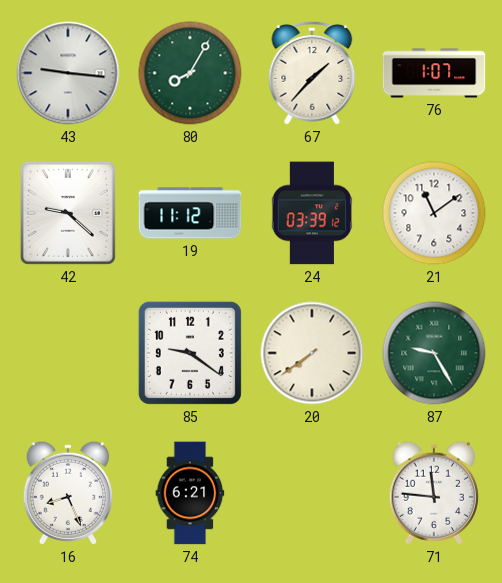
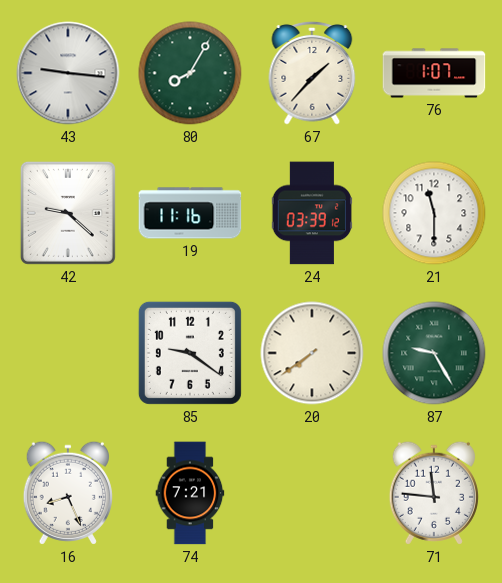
19: 11:12 -> 11:16
21: 11:09 -> 11:30
74: 6:21 -> 7:21
